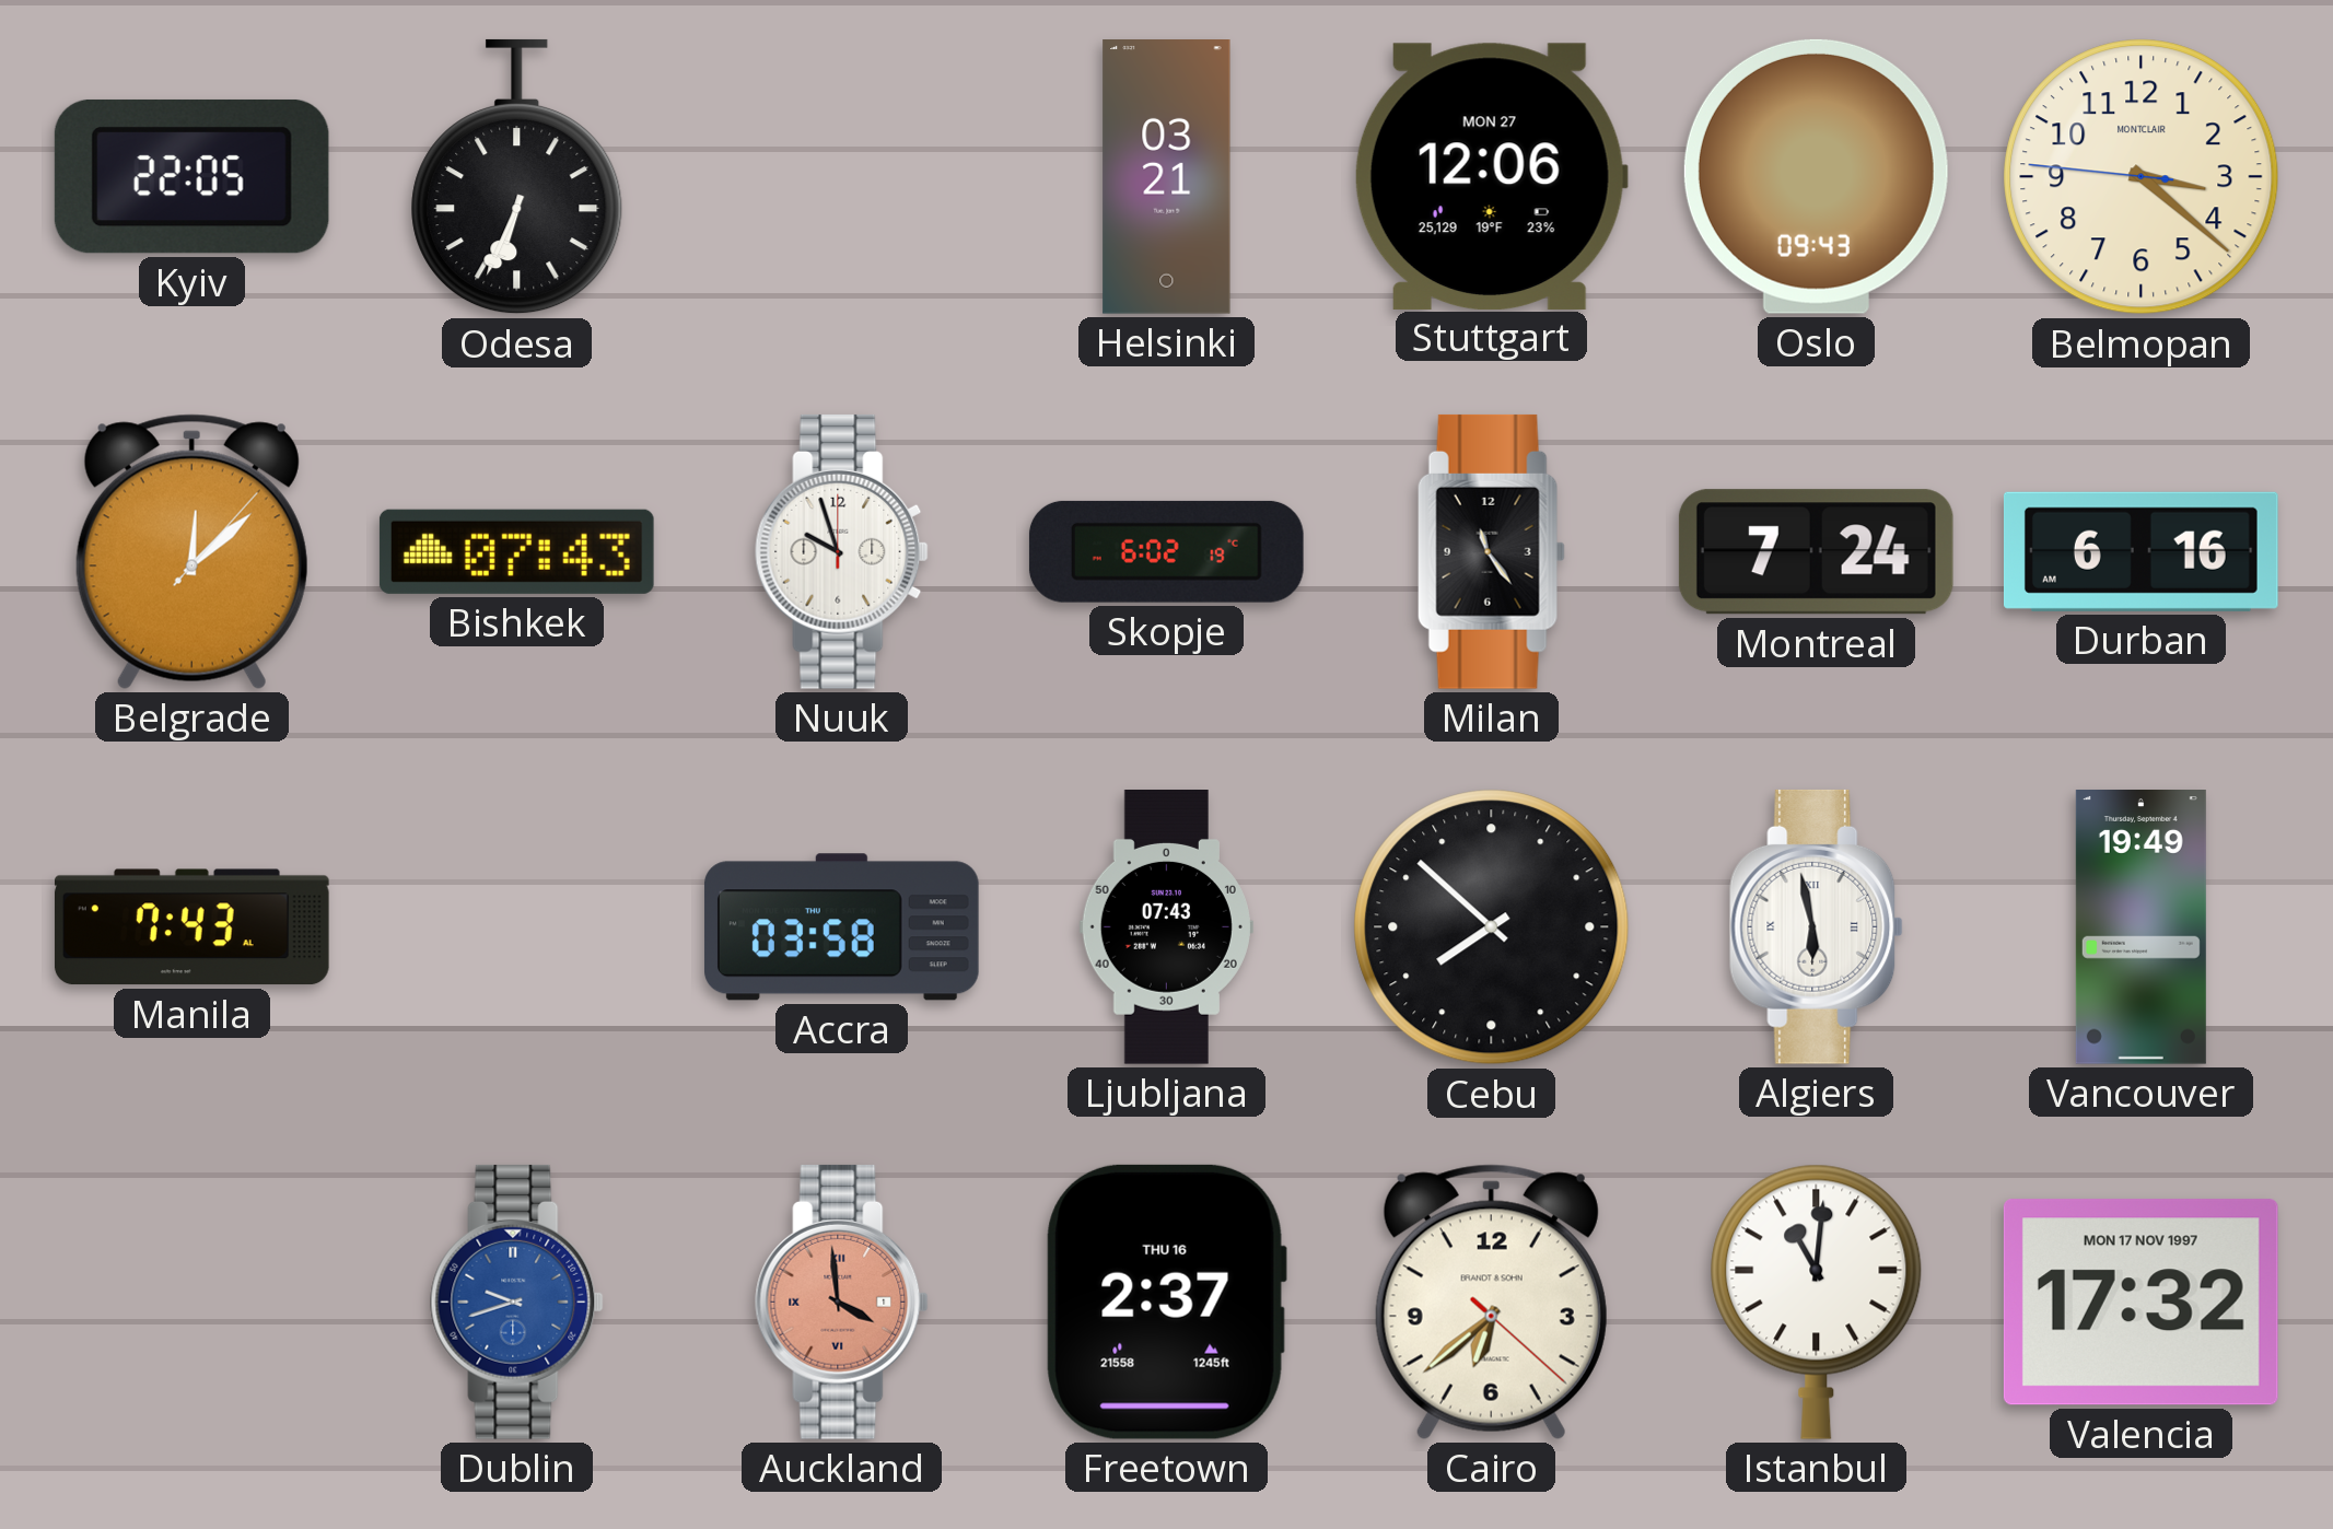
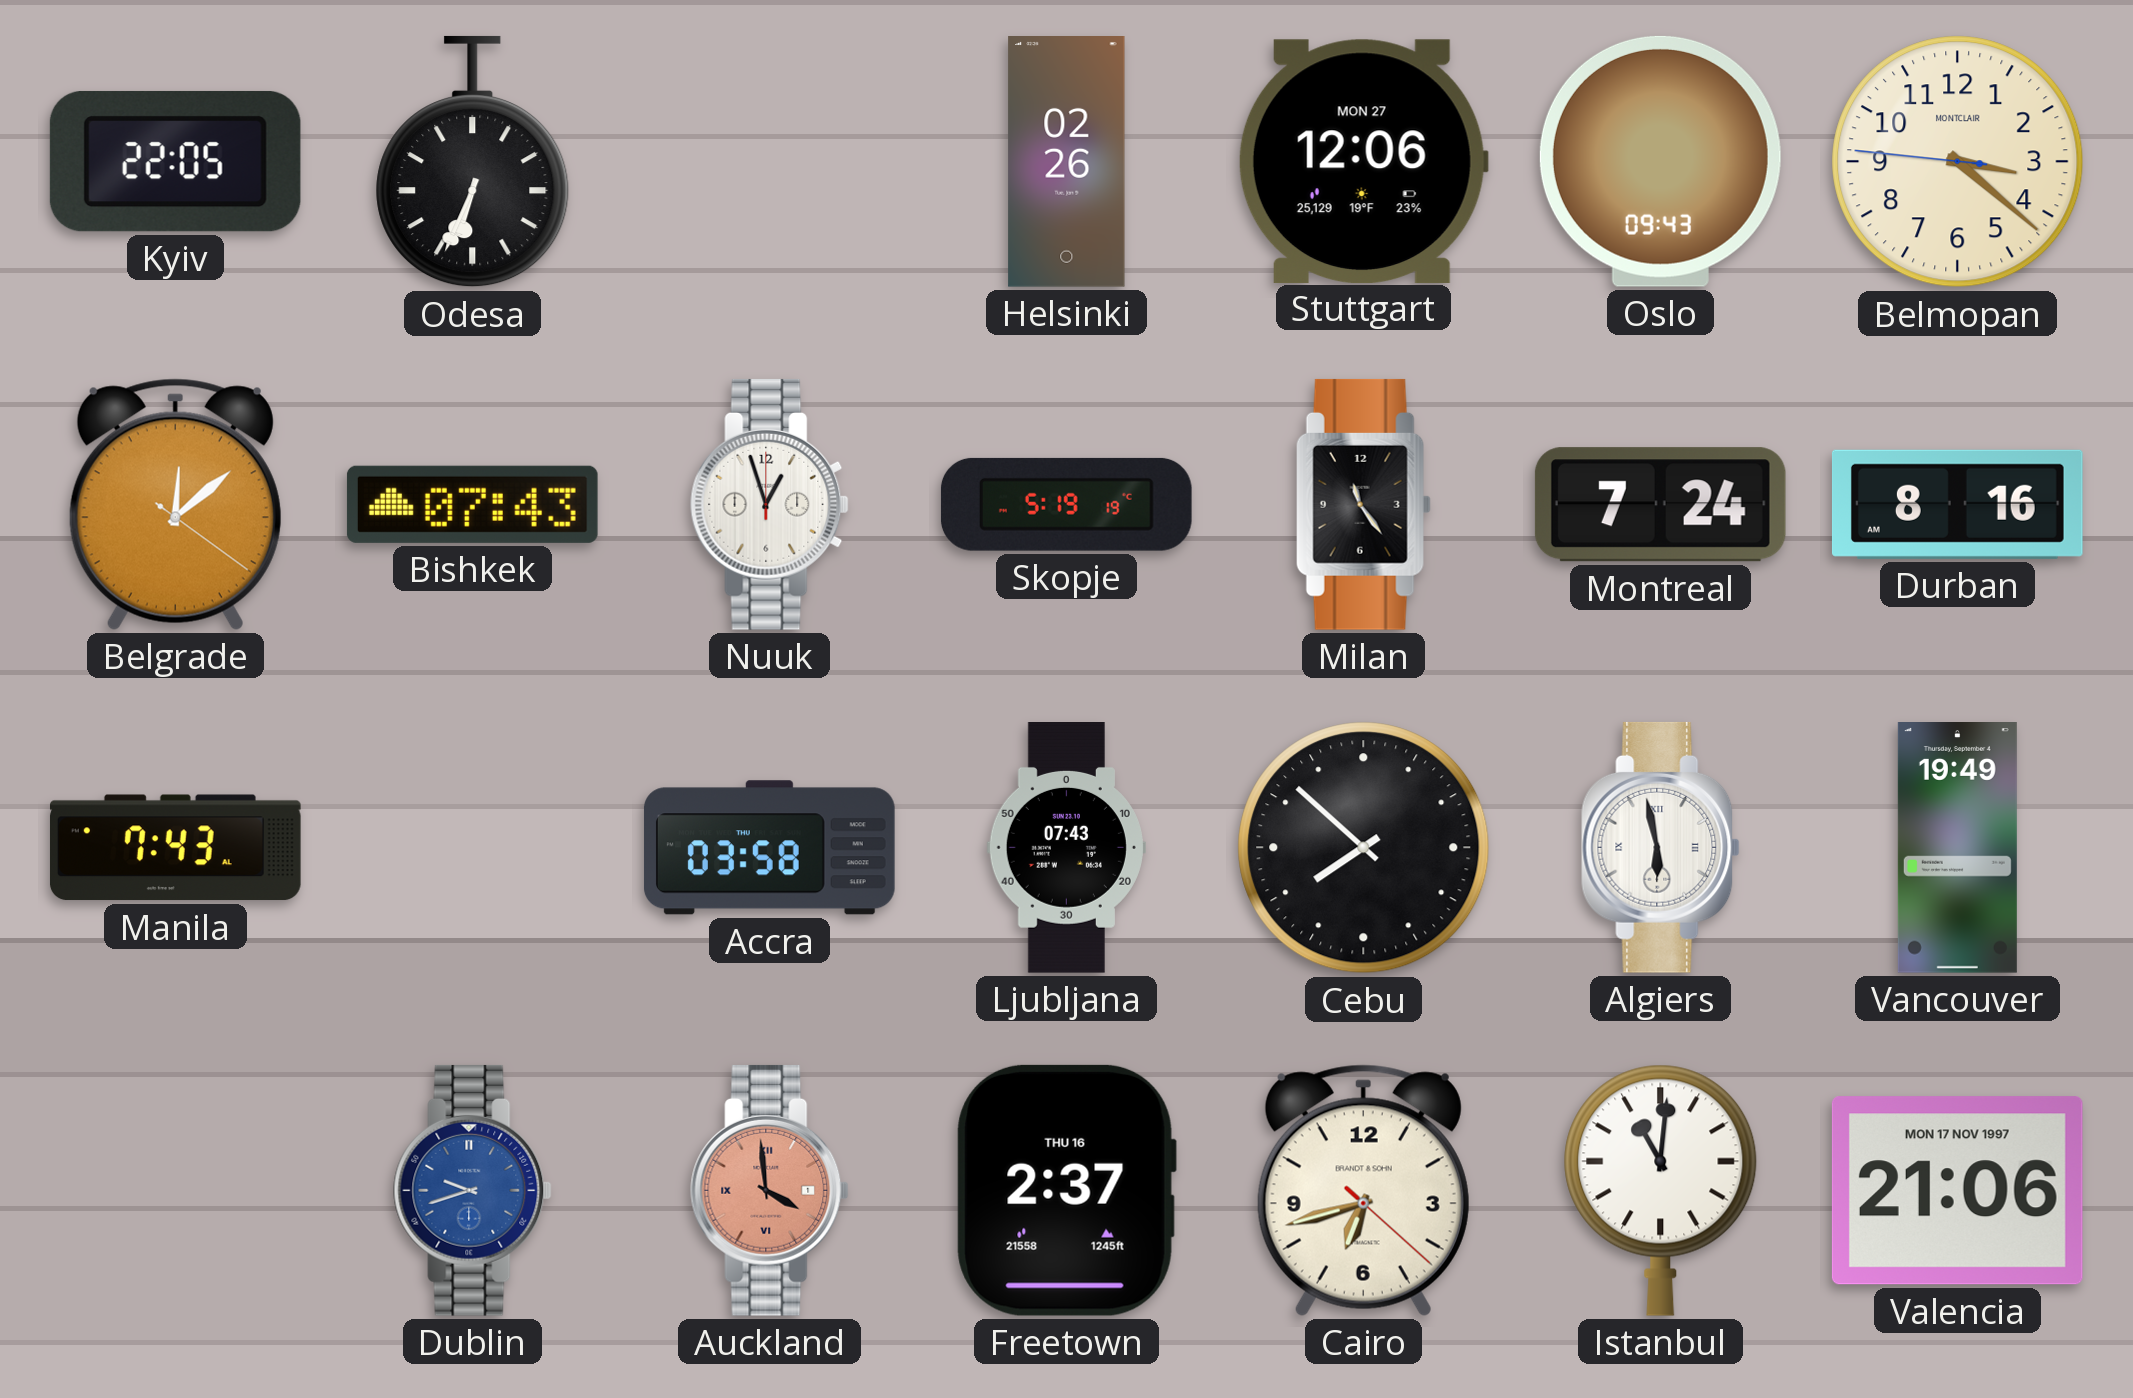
Helsinki: 03:21 -> 02:26
Belgrade: 12:08:07 -> 12:08:21
Nuuk: 9:57 -> 12:57
Skopje: 6:02 -> 5:19
Durban: 6:16 -> 8:16
Cairo: 6:38 -> 6:42
Valencia: 17:32 -> 21:06
